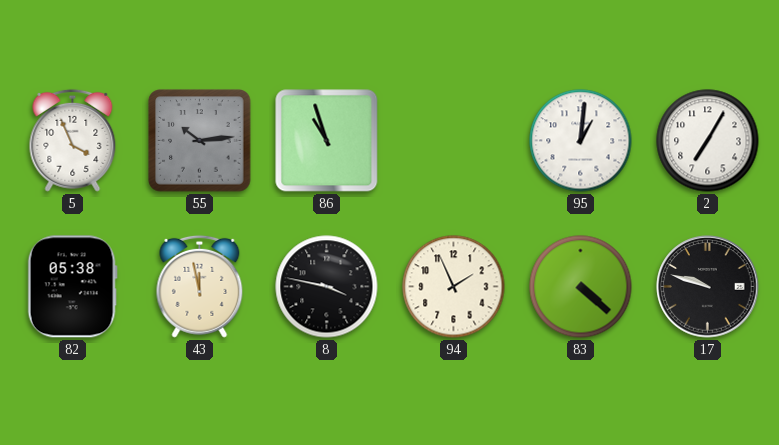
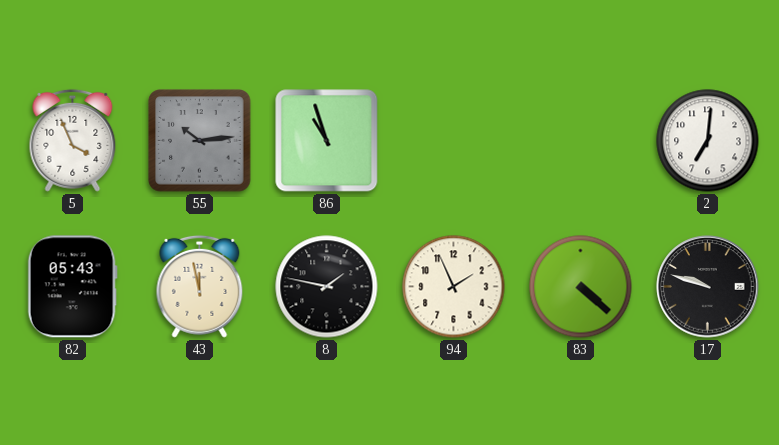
95: 1:01 -> none
2: 7:05 -> 7:01
82: 05:38 -> 05:43
8: 3:47 -> 1:47
